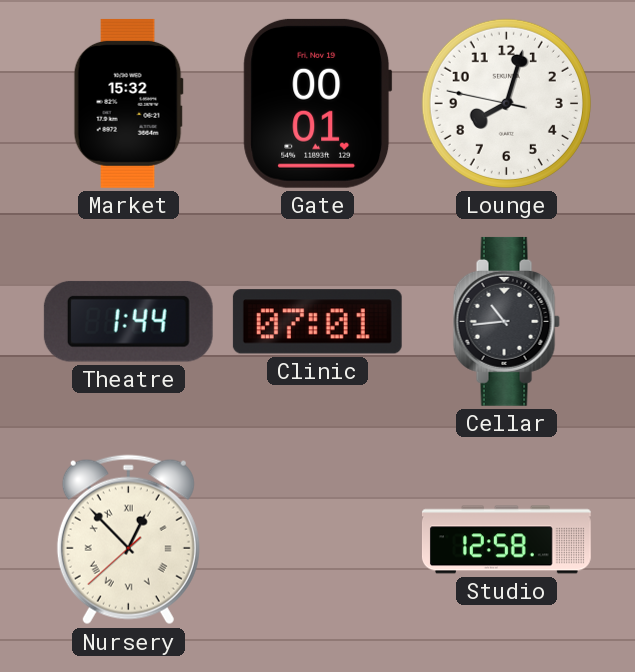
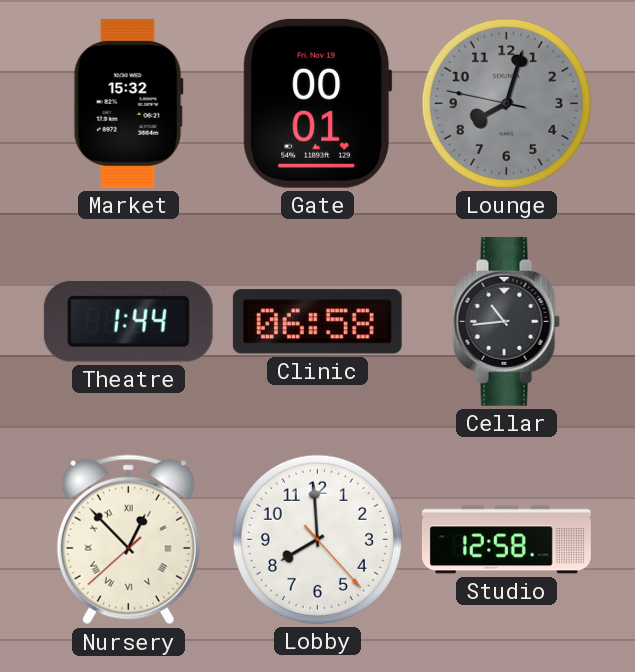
Lounge dial: white -> grey
Clinic: 07:01 -> 06:58
Lobby: none -> 7:59
